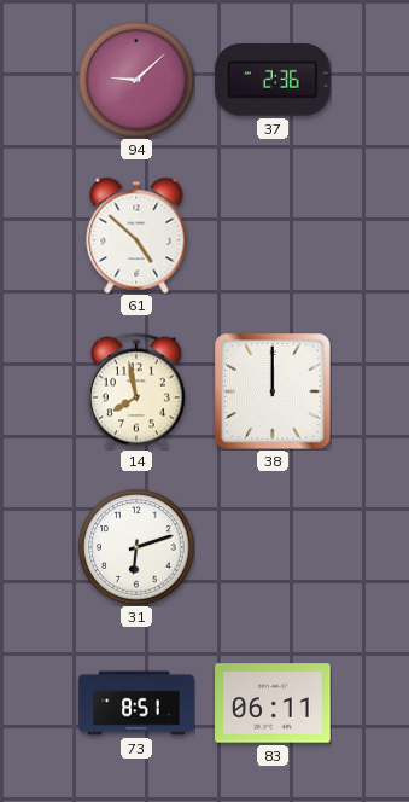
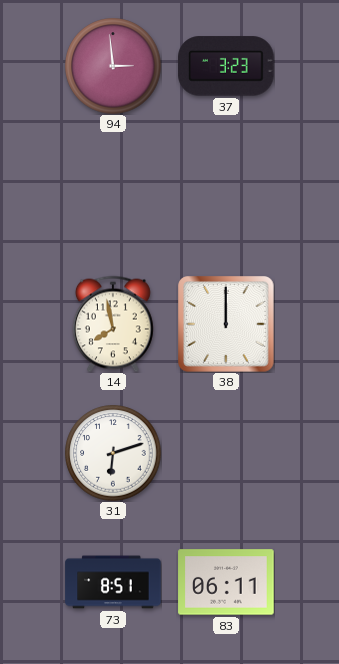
94: 9:08 -> 2:59
37: 2:36 -> 3:23
61: 4:52 -> none
